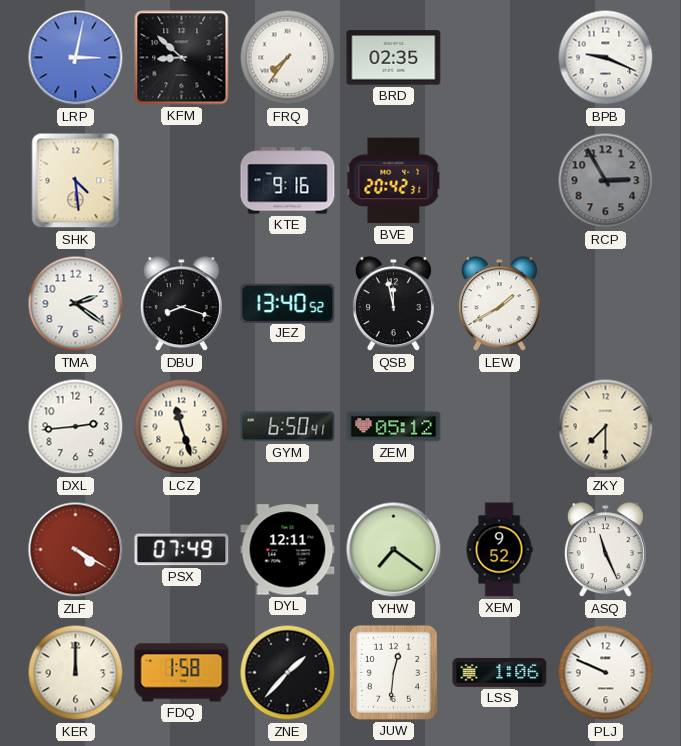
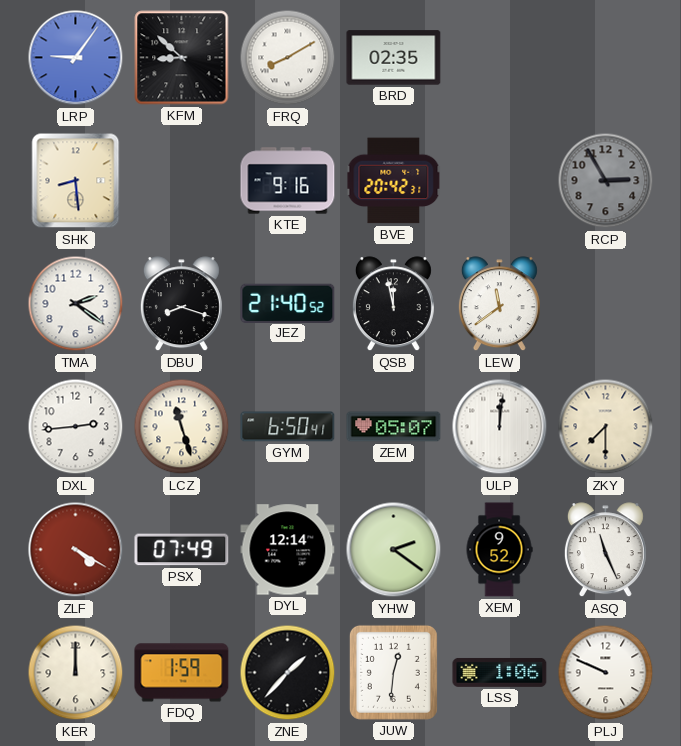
LRP: 3:02 -> 9:06
FRQ: 7:36 -> 8:10
BPB: 9:19 -> none
SHK: 4:29 -> 8:29
JEZ: 13:40 -> 21:40
LEW: 1:40 -> 11:39
ZEM: 05:12 -> 05:07
ULP: none -> 12:01
DYL: 12:11 -> 12:14
YHW: 7:21 -> 2:21
FDQ: 1:58 -> 1:59
